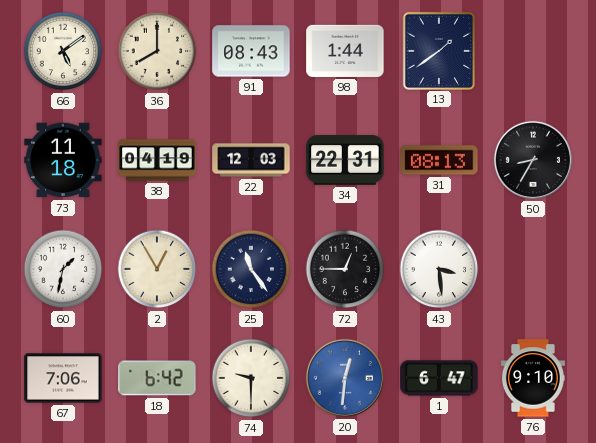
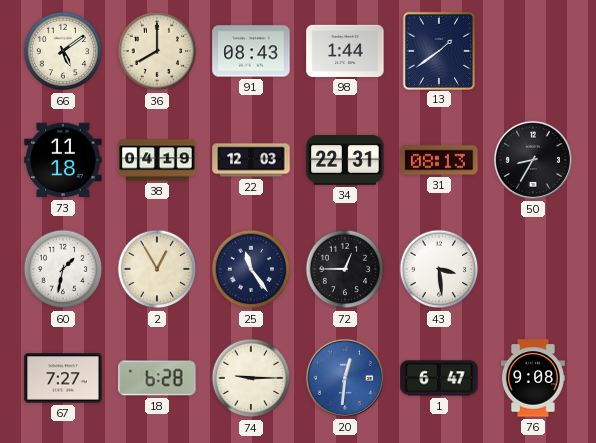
67: 7:06 -> 7:27
18: 6:42 -> 6:28
74: 9:30 -> 9:15
76: 9:10 -> 9:08
